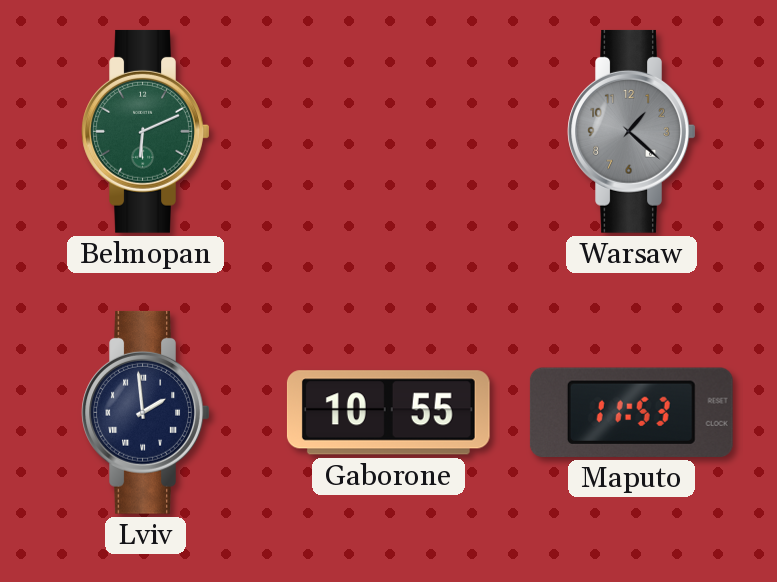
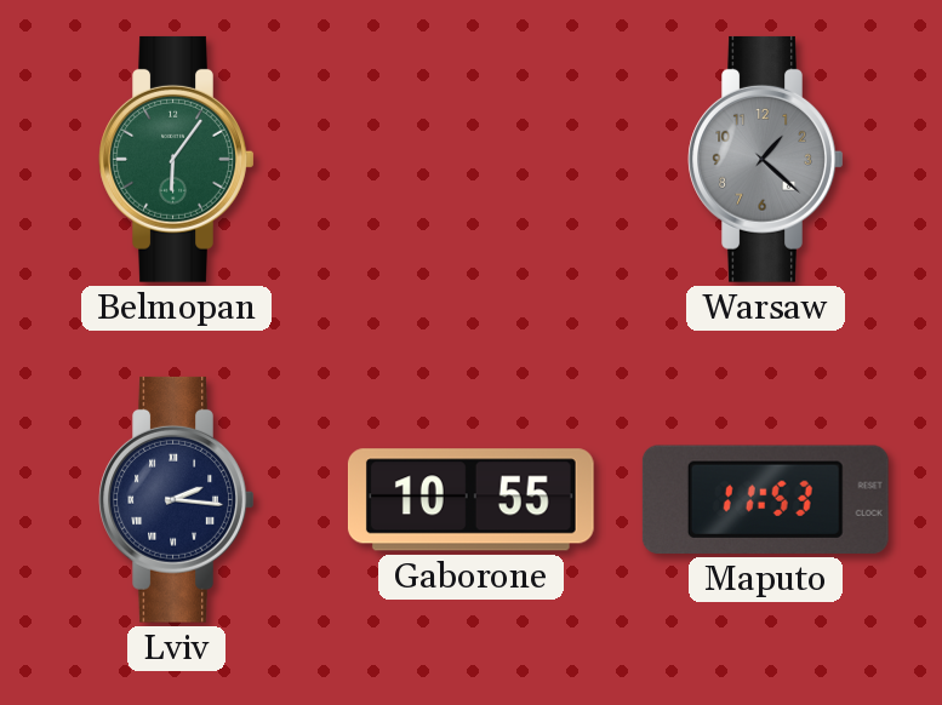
Belmopan: 6:11 -> 6:06
Lviv: 1:59 -> 2:16
